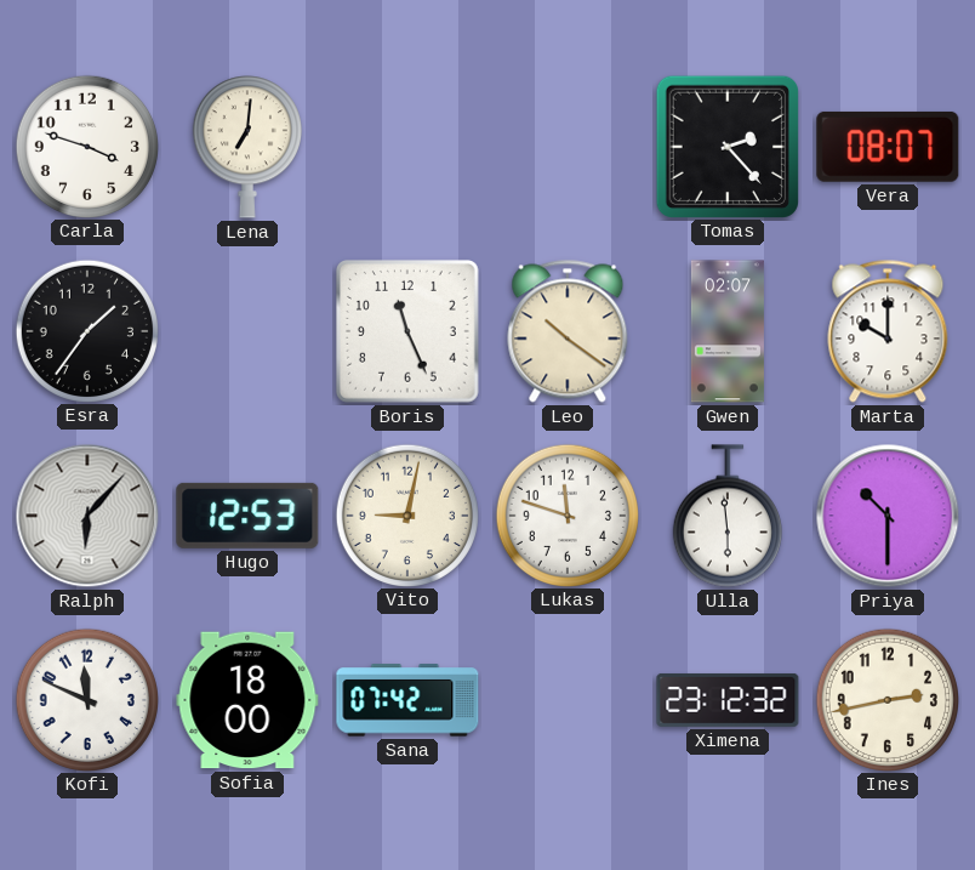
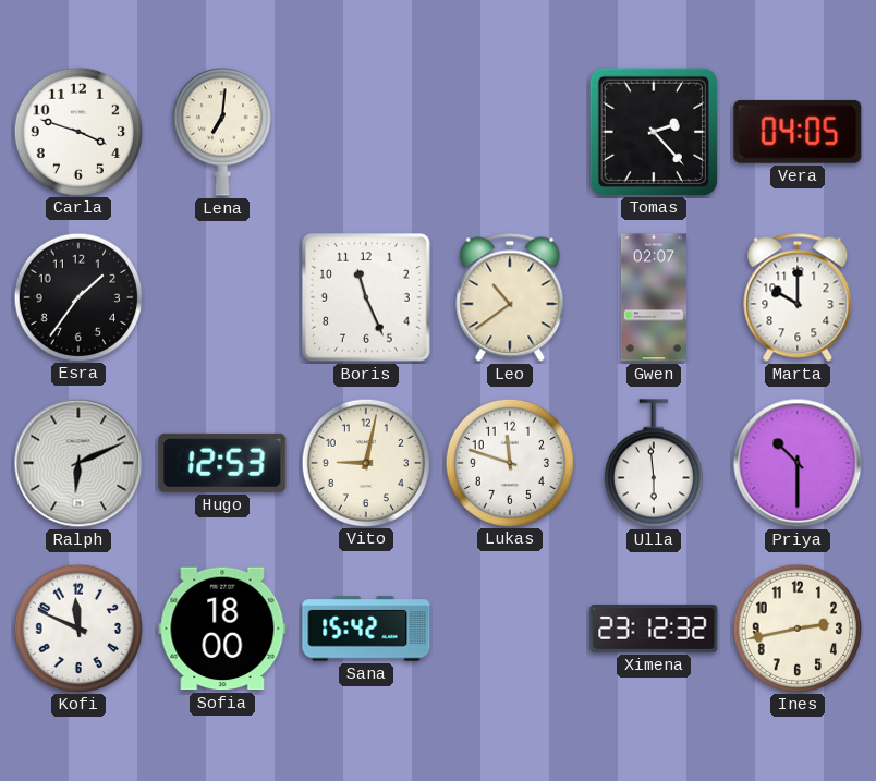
Vera: 08:07 -> 04:05
Leo: 10:21 -> 10:39
Ralph: 6:07 -> 6:11
Sana: 07:42 -> 15:42
